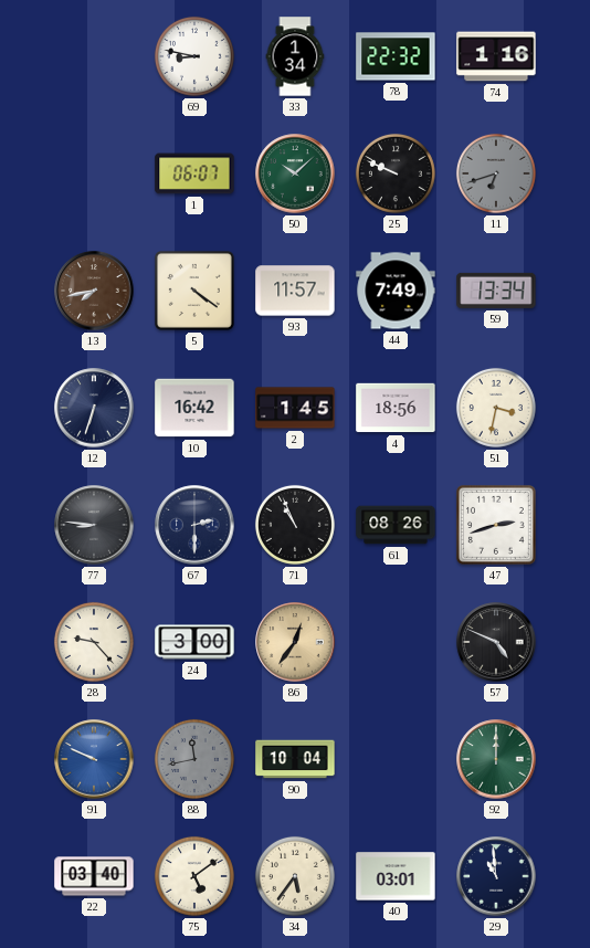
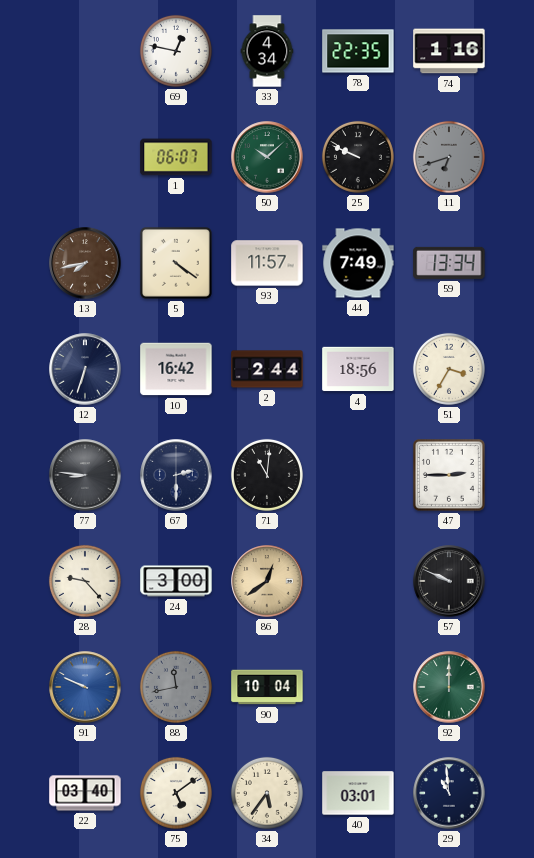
69: 8:47 -> 12:47
33: 1:34 -> 4:34
78: 22:32 -> 22:35
2: 1:45 -> 2:44
51: 3:32 -> 3:35
71: 10:56 -> 11:01
61: 08:26 -> none
47: 2:42 -> 2:45
86: 12:36 -> 12:39
57: 4:49 -> 9:49
